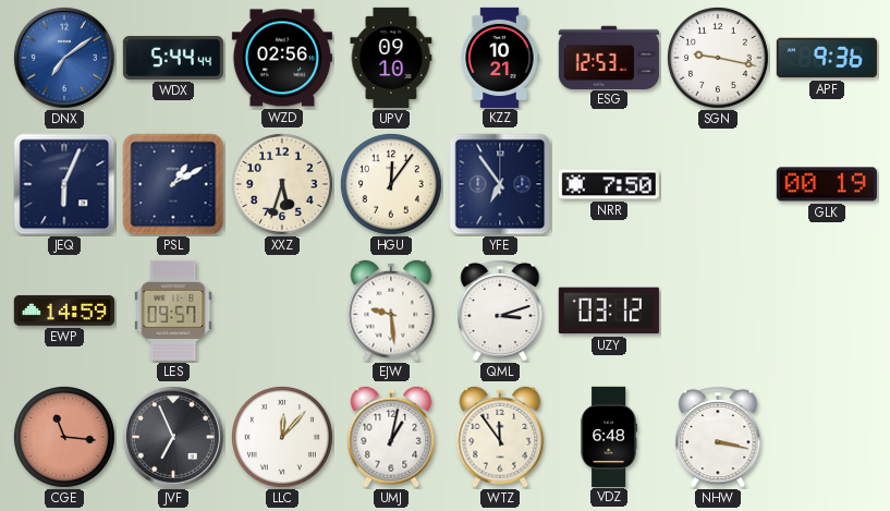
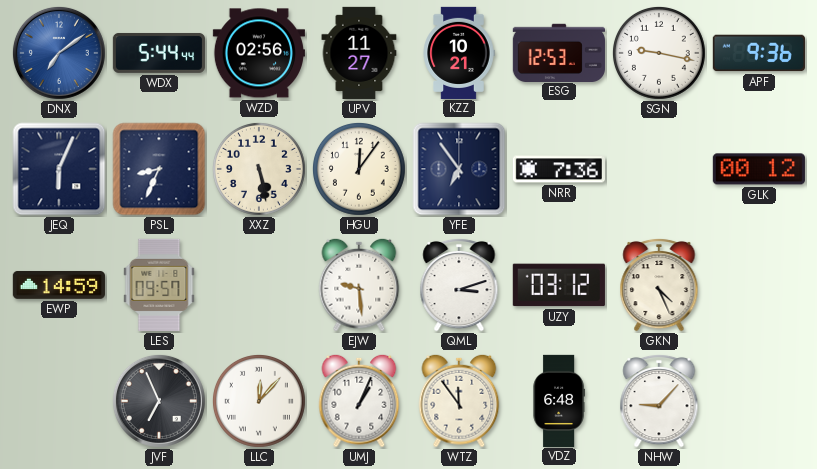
UPV: 09:10 -> 11:27
PSL: 1:10 -> 8:34
XXZ: 5:33 -> 5:28
NRR: 7:50 -> 7:36
GLK: 00:19 -> 00:12
GKN: none -> 4:26
CGE: 11:16 -> none
UMJ: 1:02 -> 1:04
NHW: 3:17 -> 9:07
